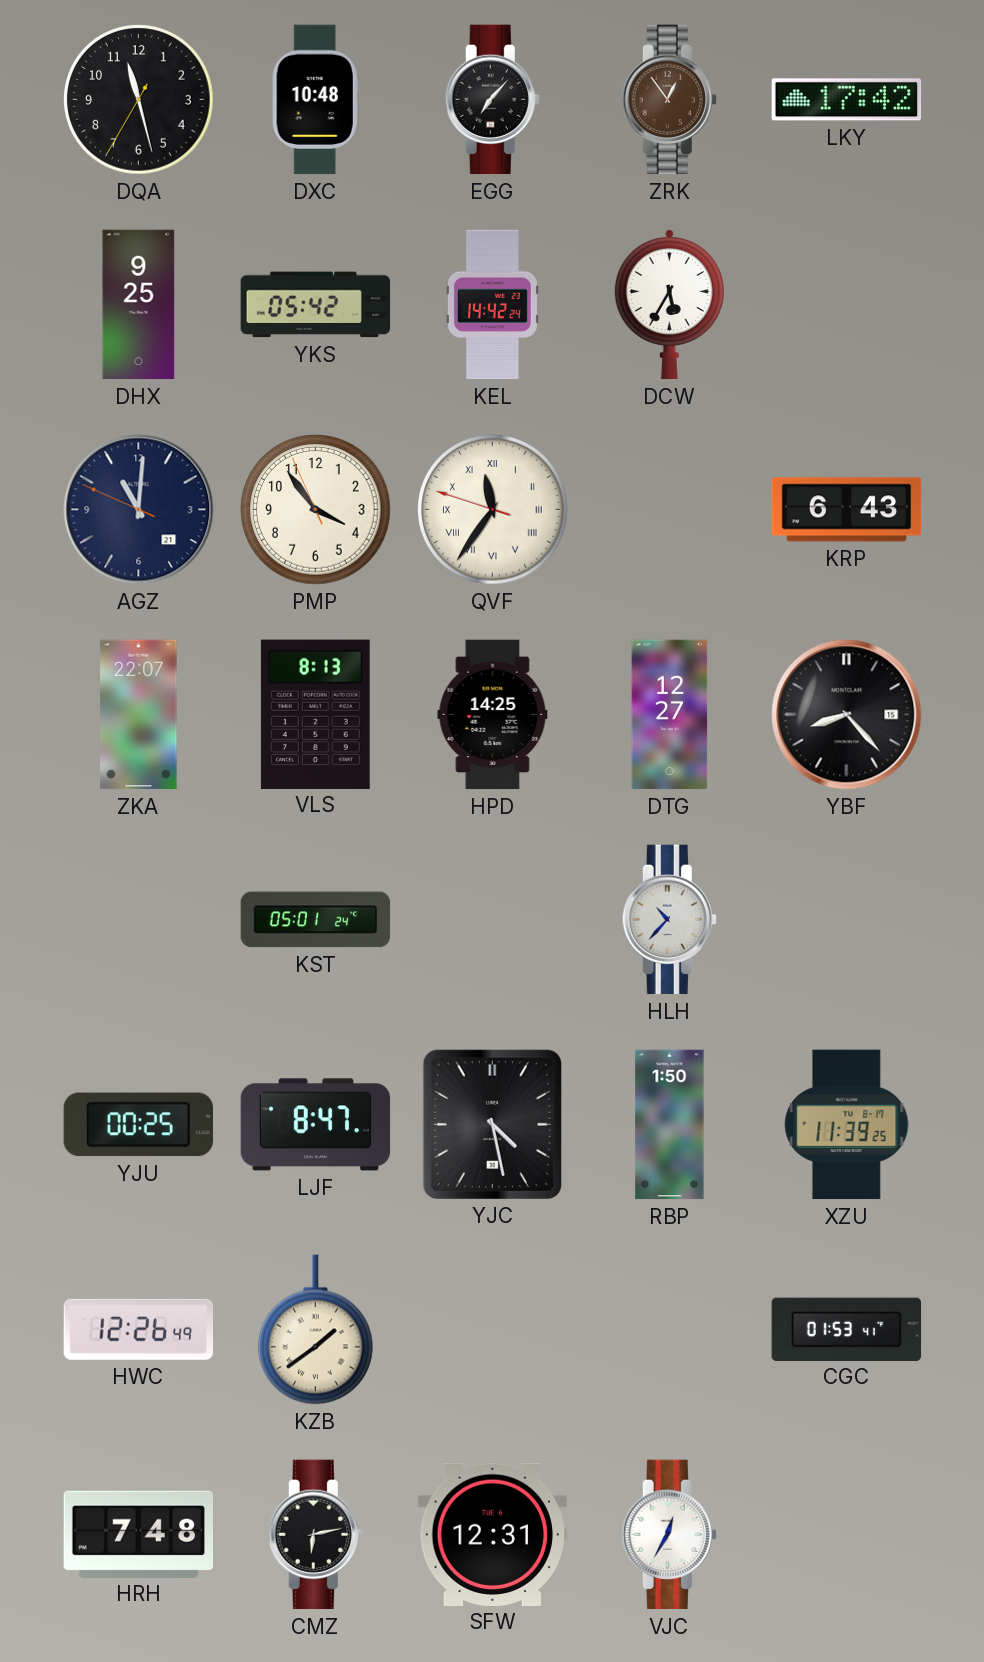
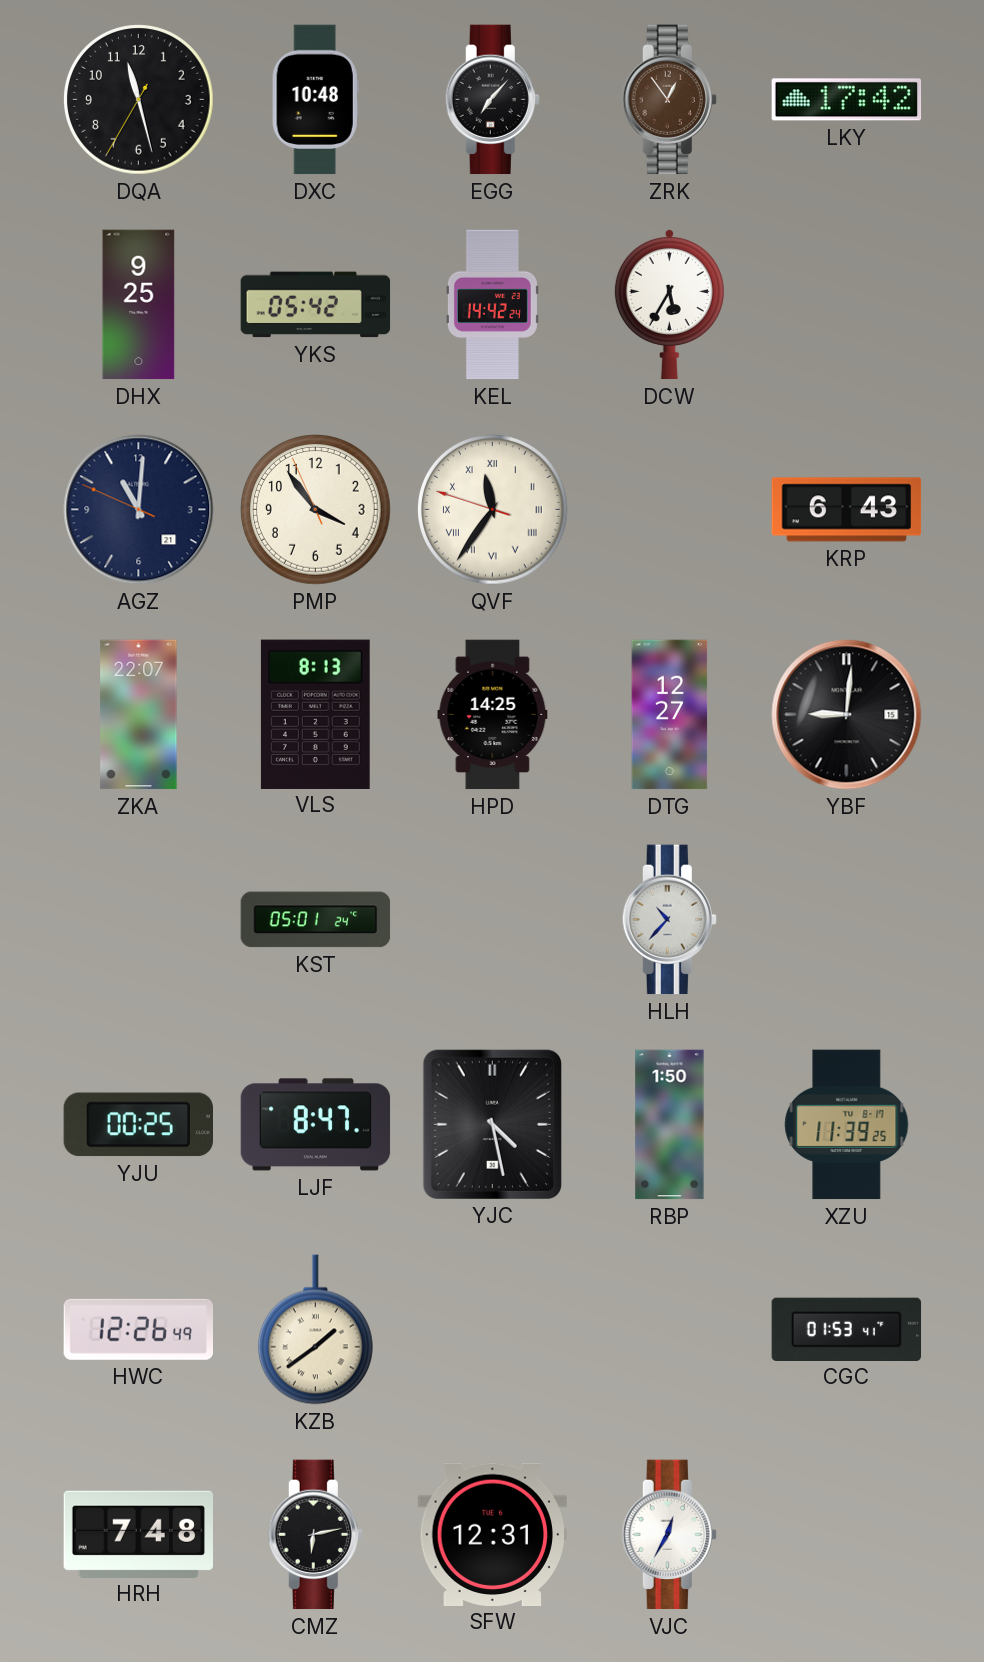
YBF: 8:23 -> 9:01
